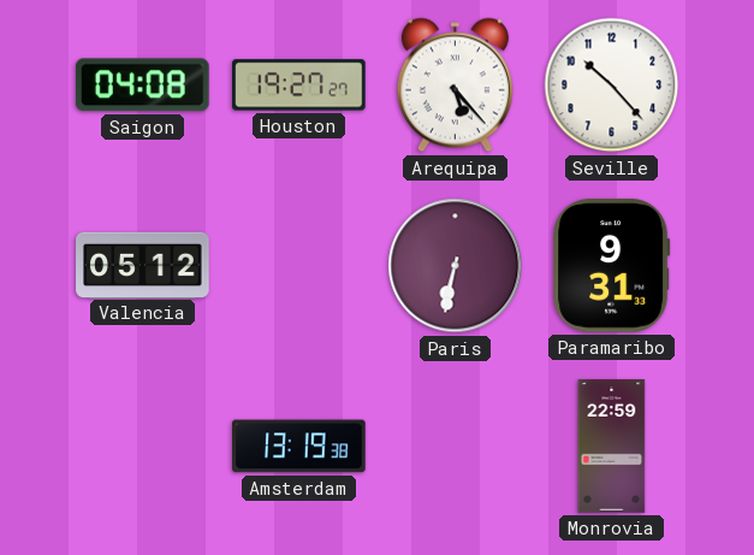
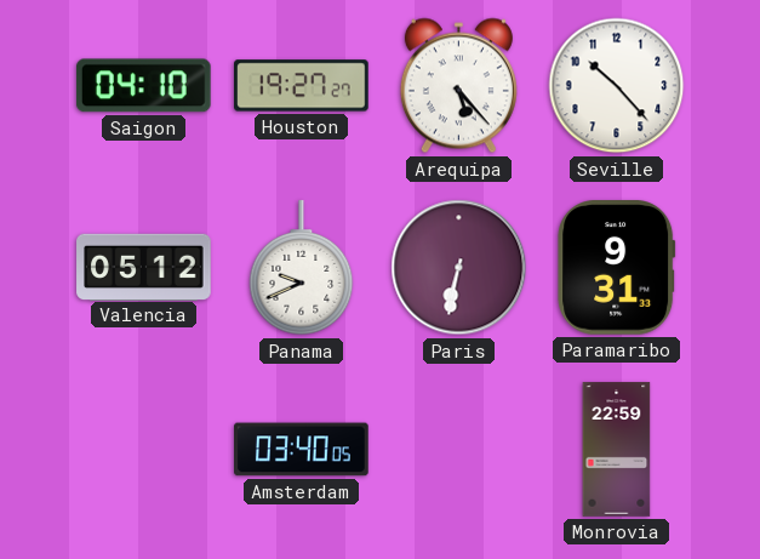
Saigon: 04:08 -> 04:10
Panama: none -> 9:41
Amsterdam: 13:19 -> 03:40
